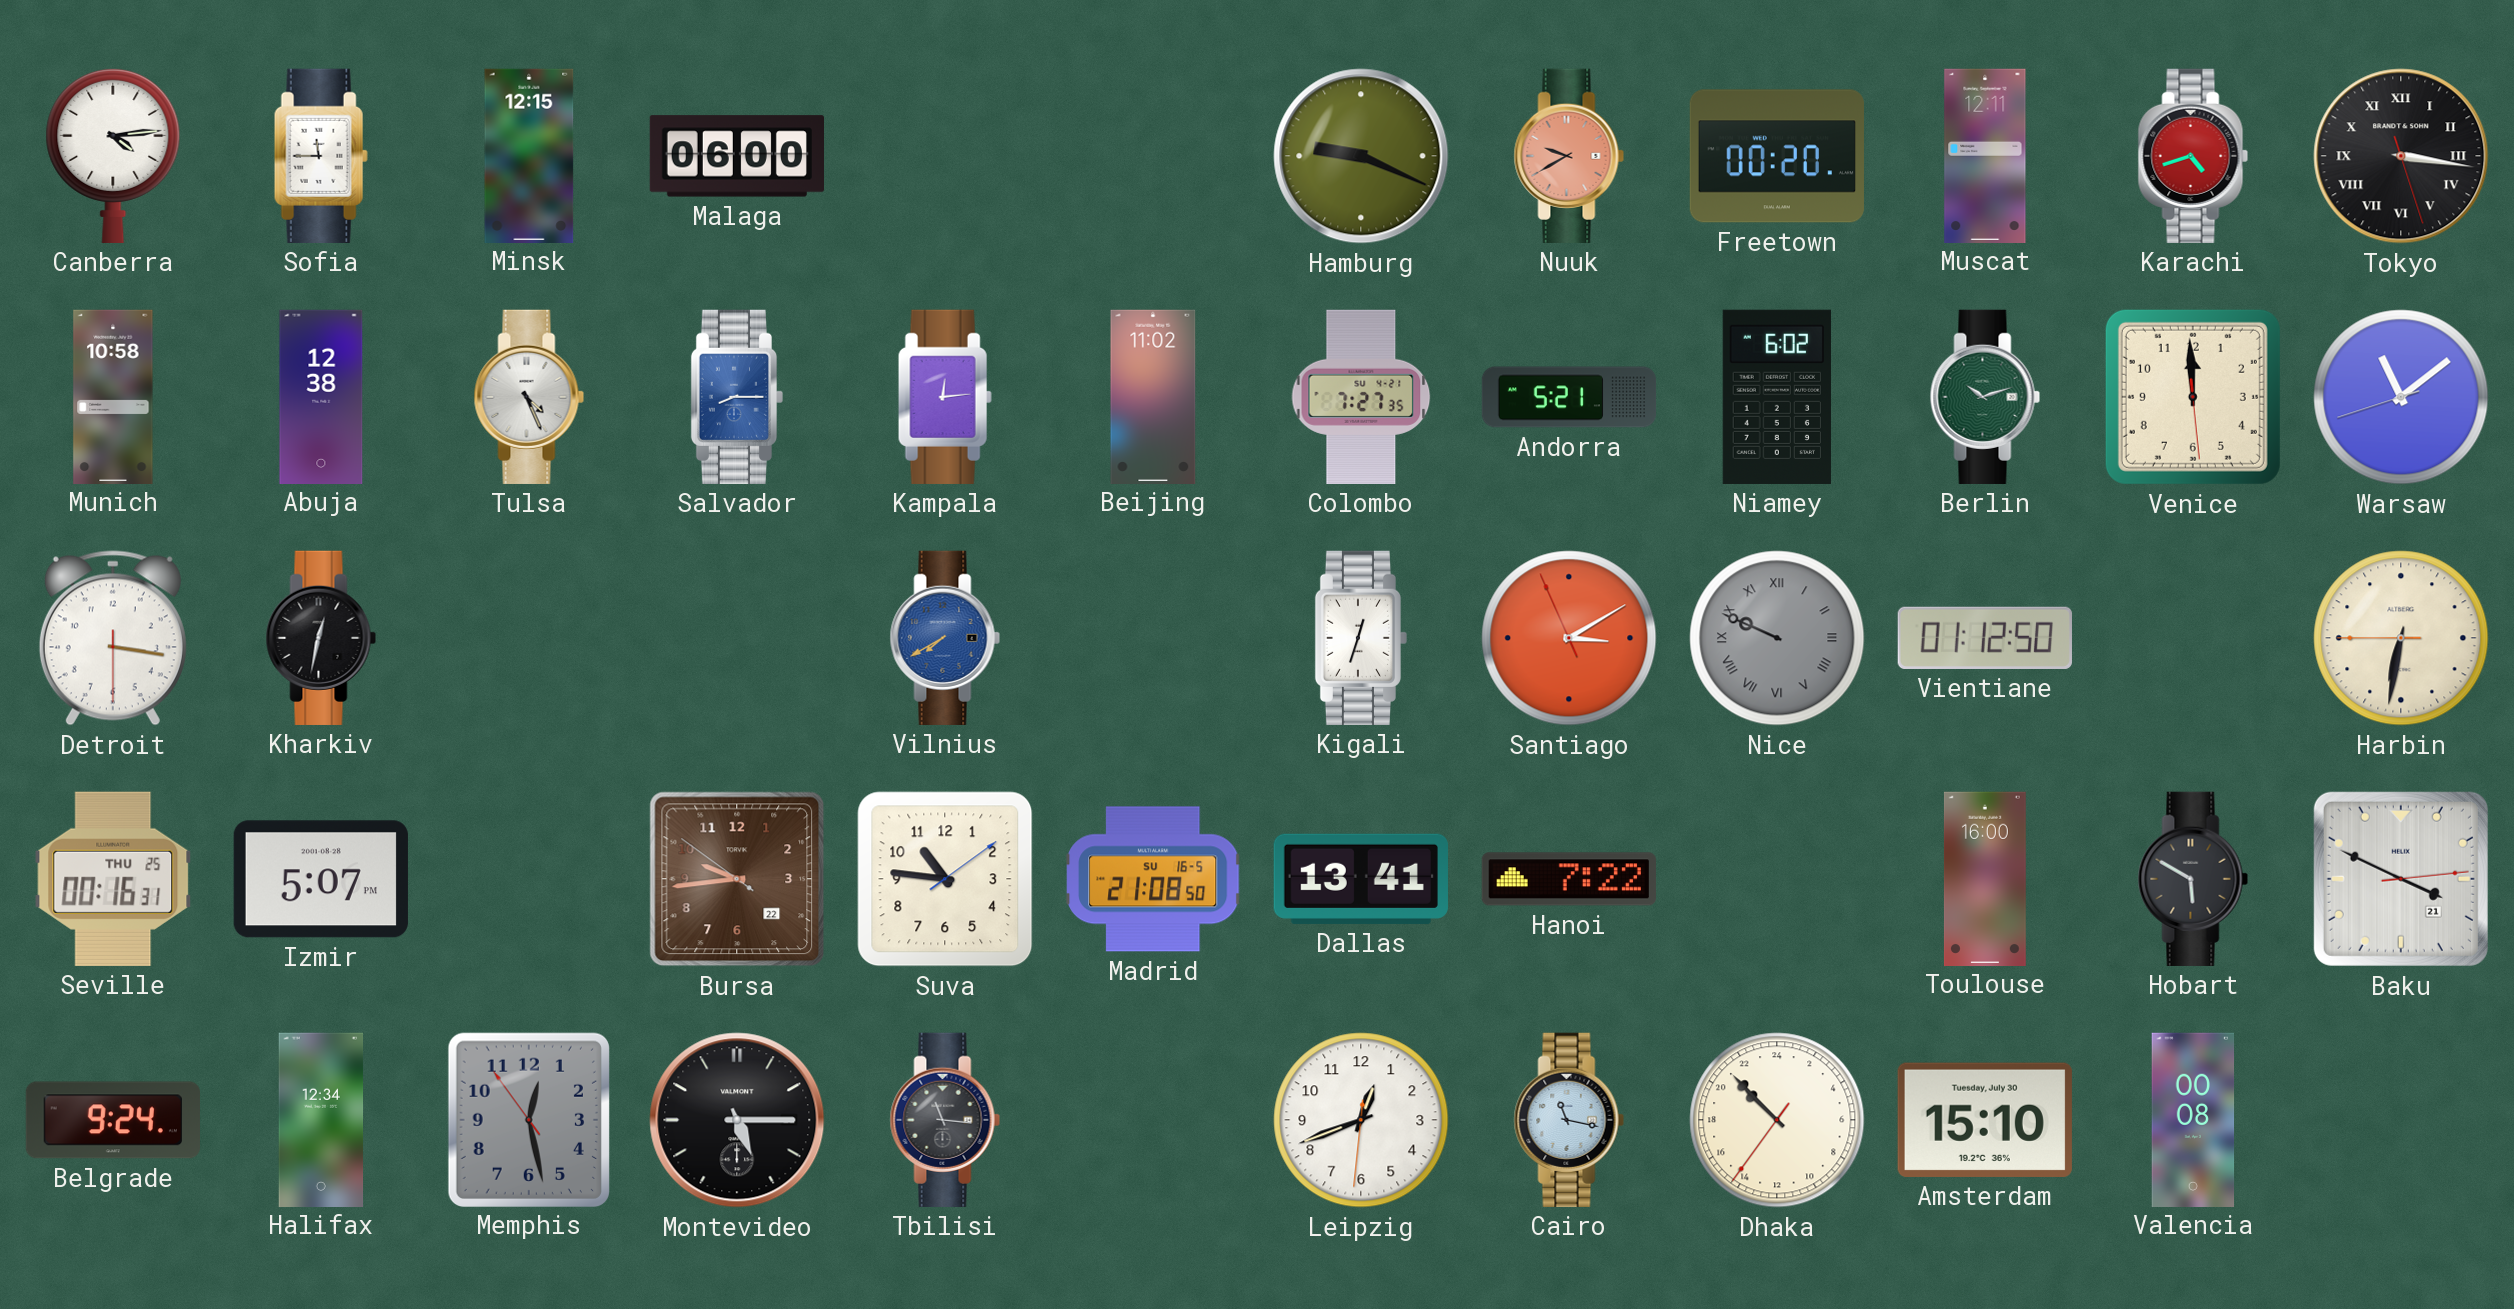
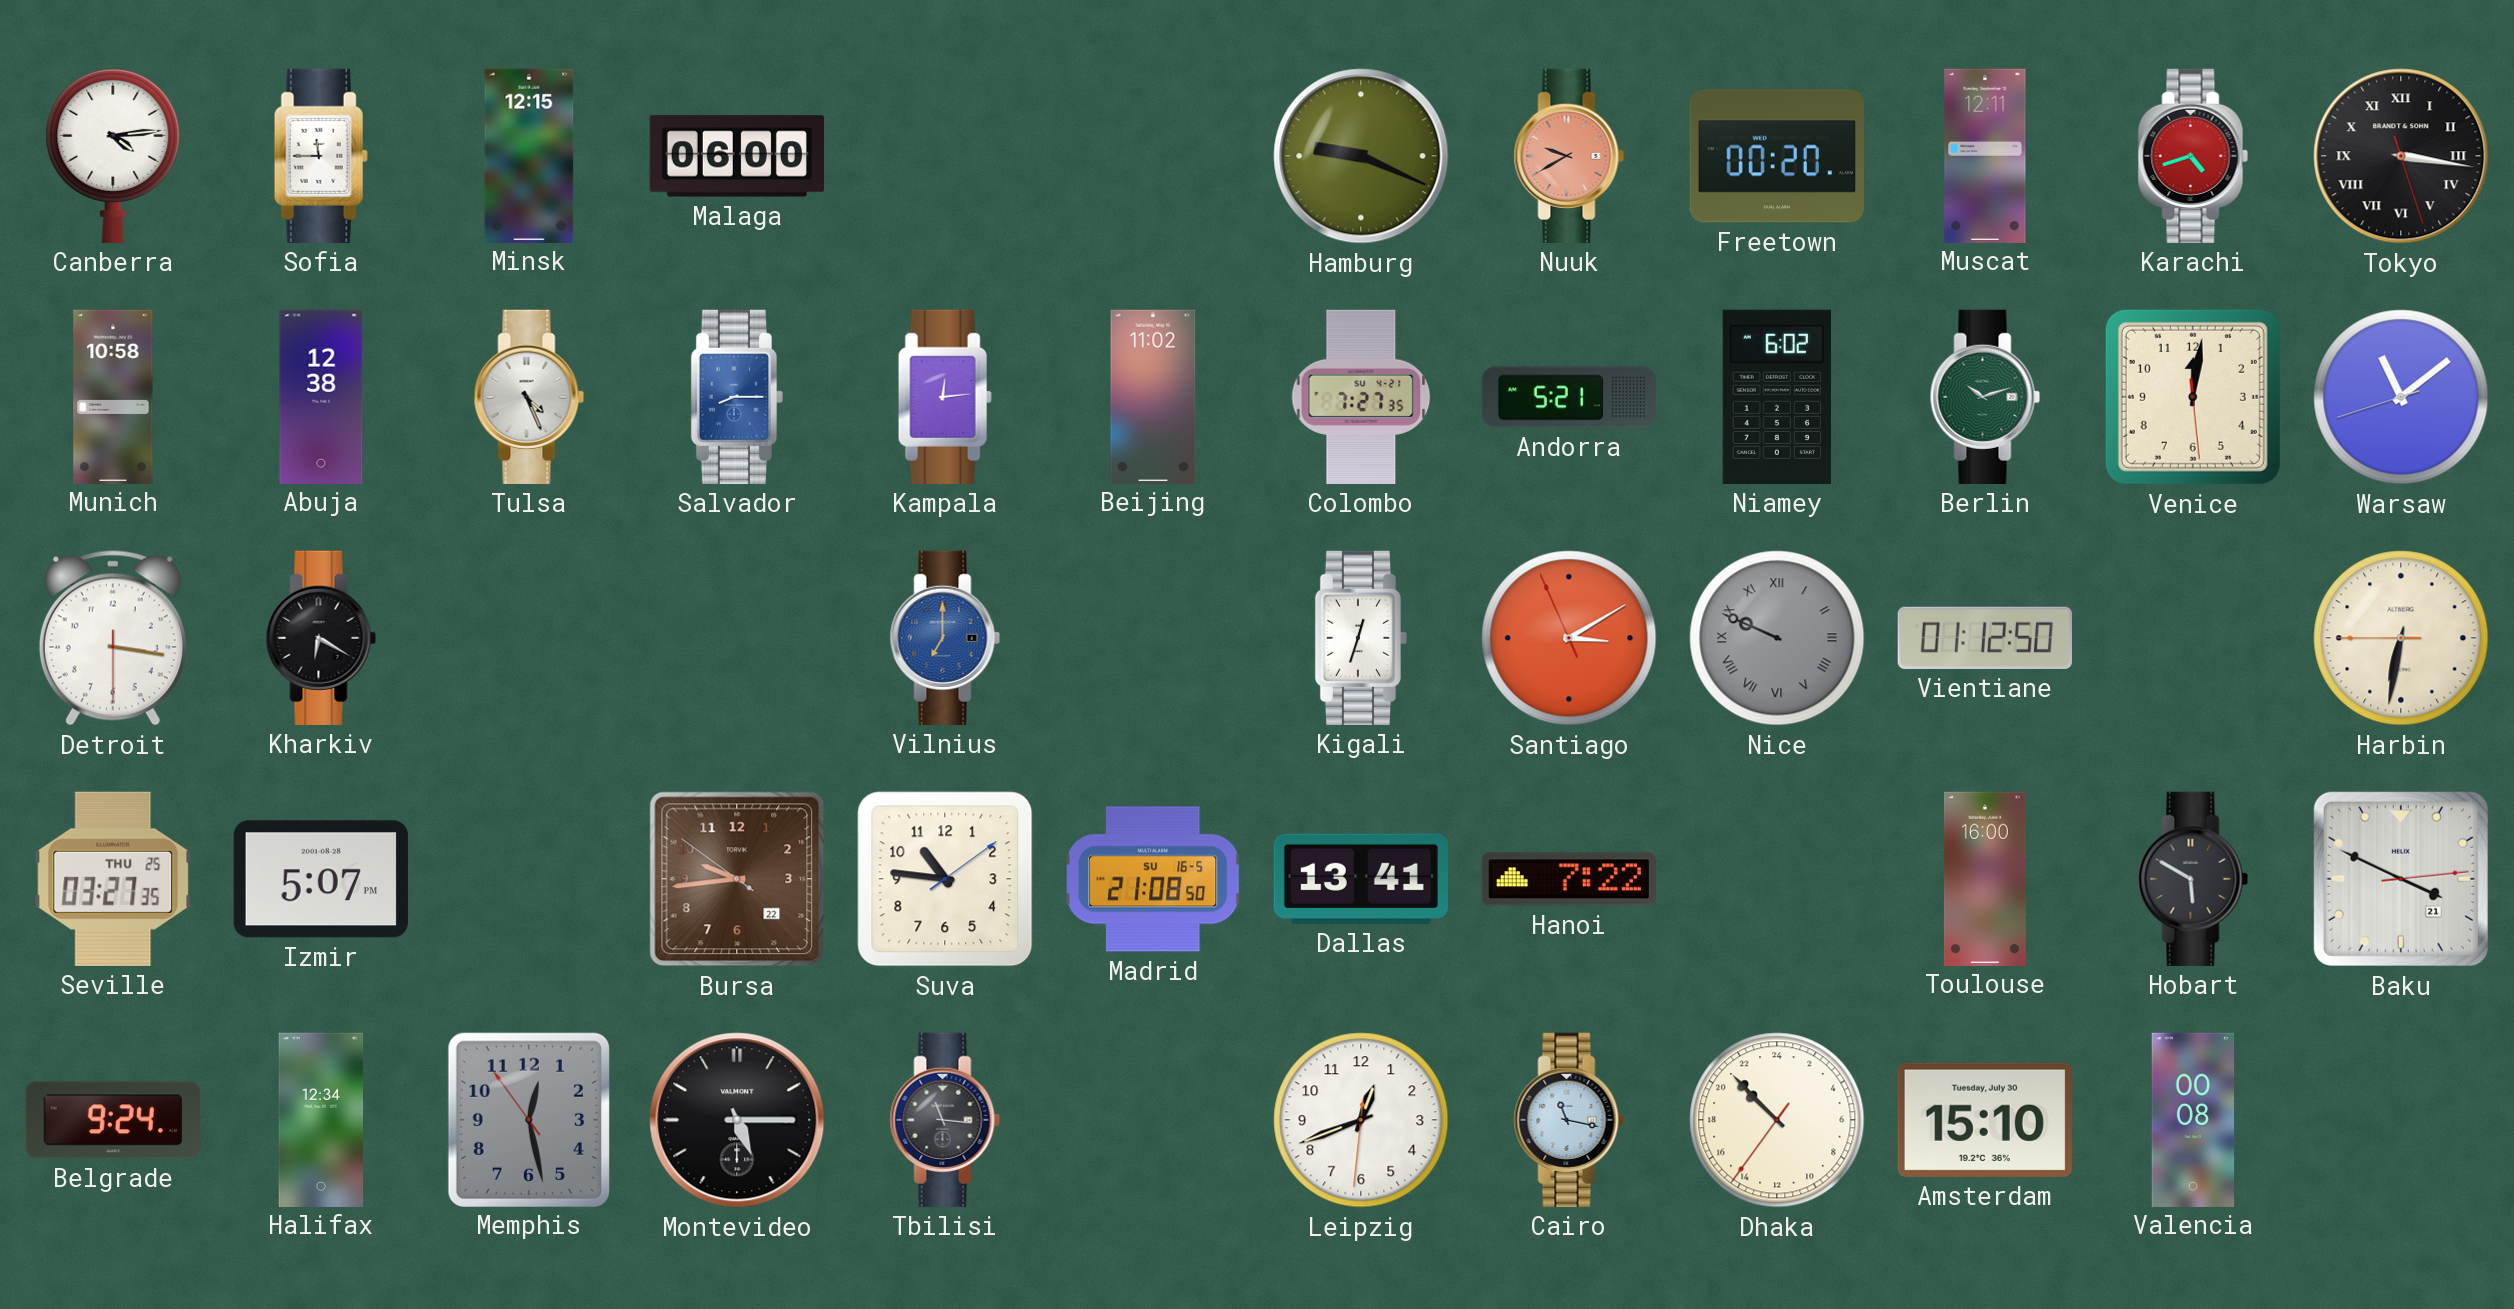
Venice: 11:59 -> 12:01
Kharkiv: 12:32 -> 6:20
Vilnius: 7:40 -> 7:00
Seville: 00:16 -> 03:27
